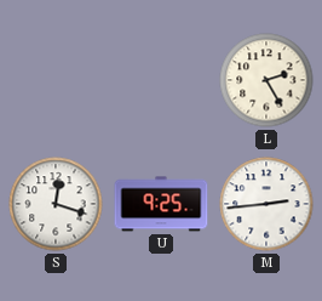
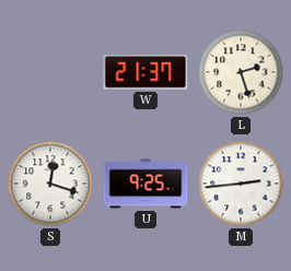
W: none -> 21:37
L: 2:25 -> 2:27
